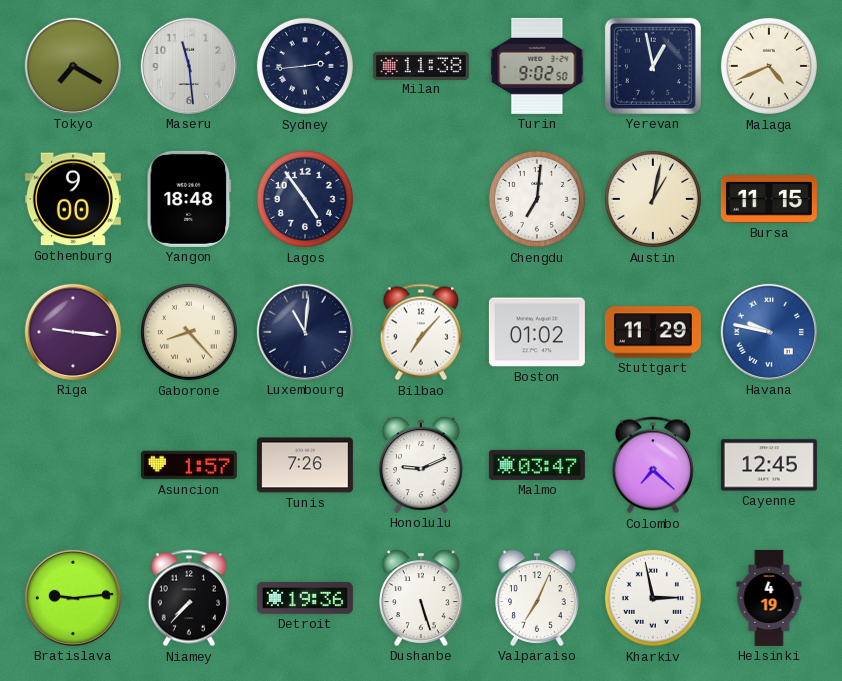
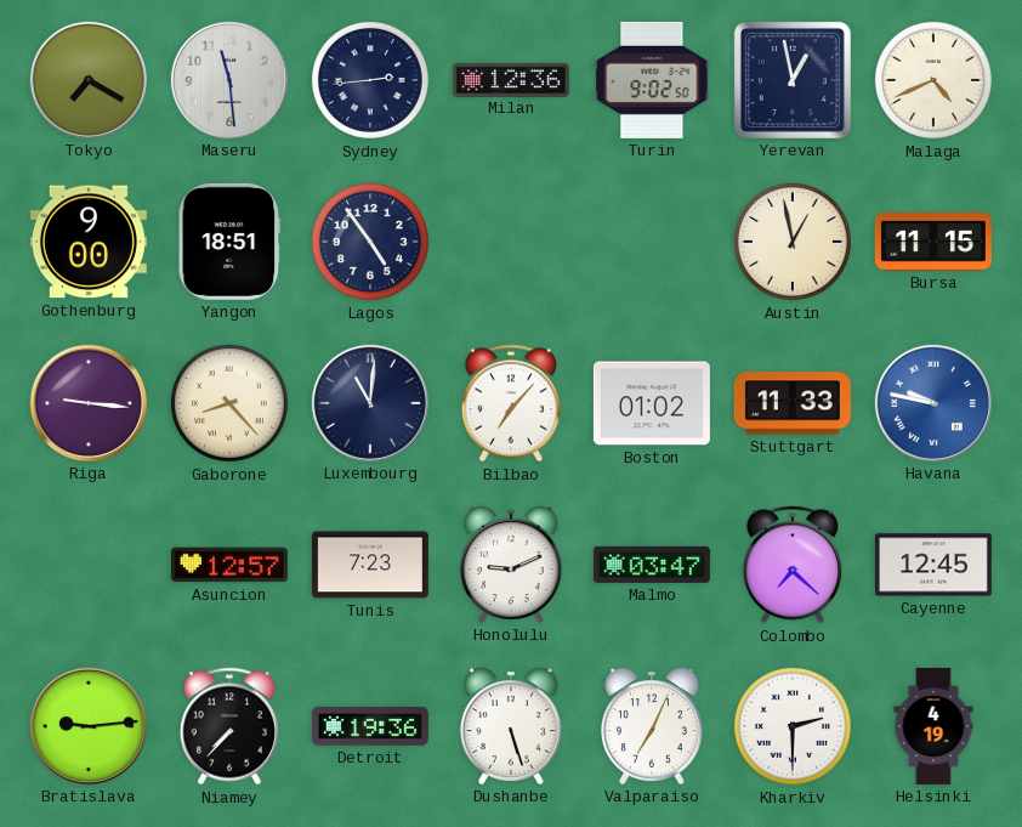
Milan: 11:38 -> 12:36
Yangon: 18:48 -> 18:51
Chengdu: 7:01 -> none
Austin: 1:02 -> 12:58
Stuttgart: 11:29 -> 11:33
Asuncion: 1:57 -> 12:57
Tunis: 7:26 -> 7:23
Kharkiv: 2:58 -> 2:30
